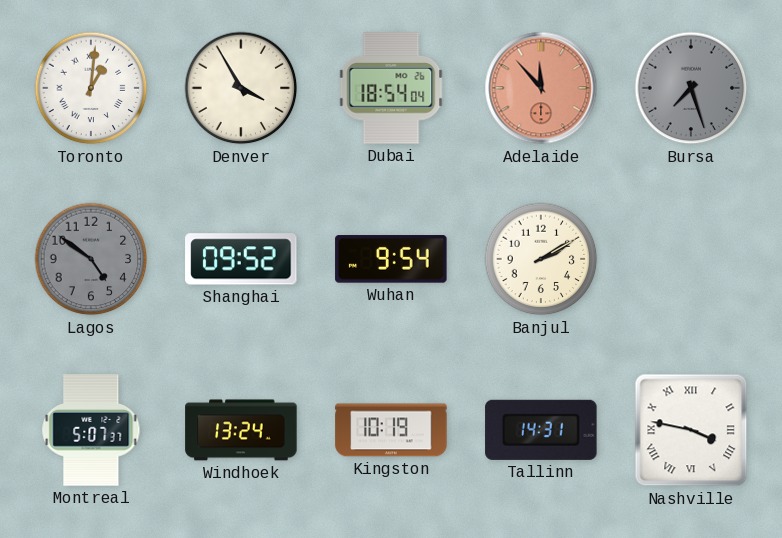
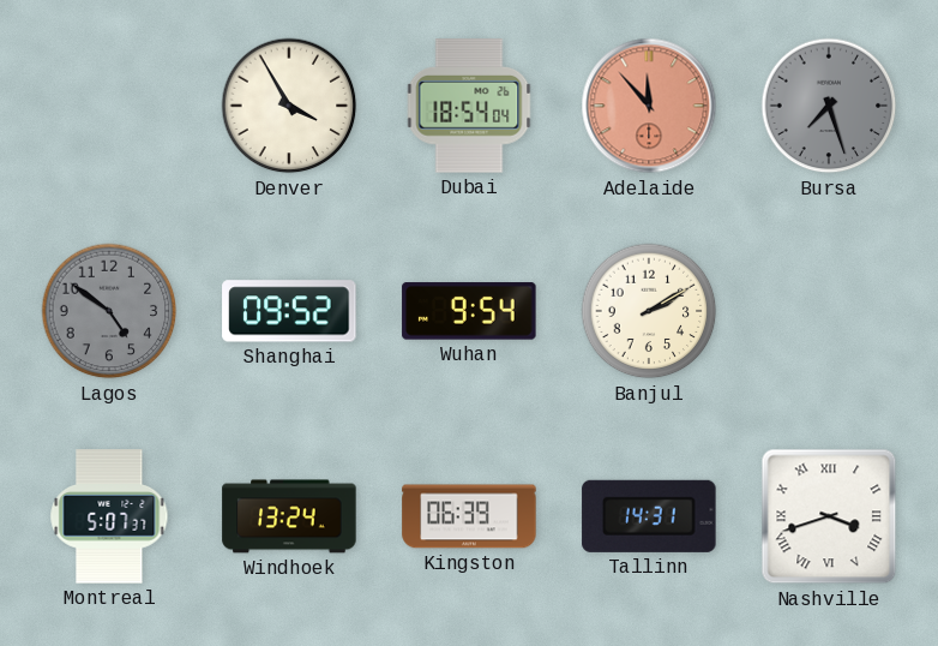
Toronto: 1:01 -> none
Kingston: 10:19 -> 06:39
Nashville: 3:47 -> 3:42
